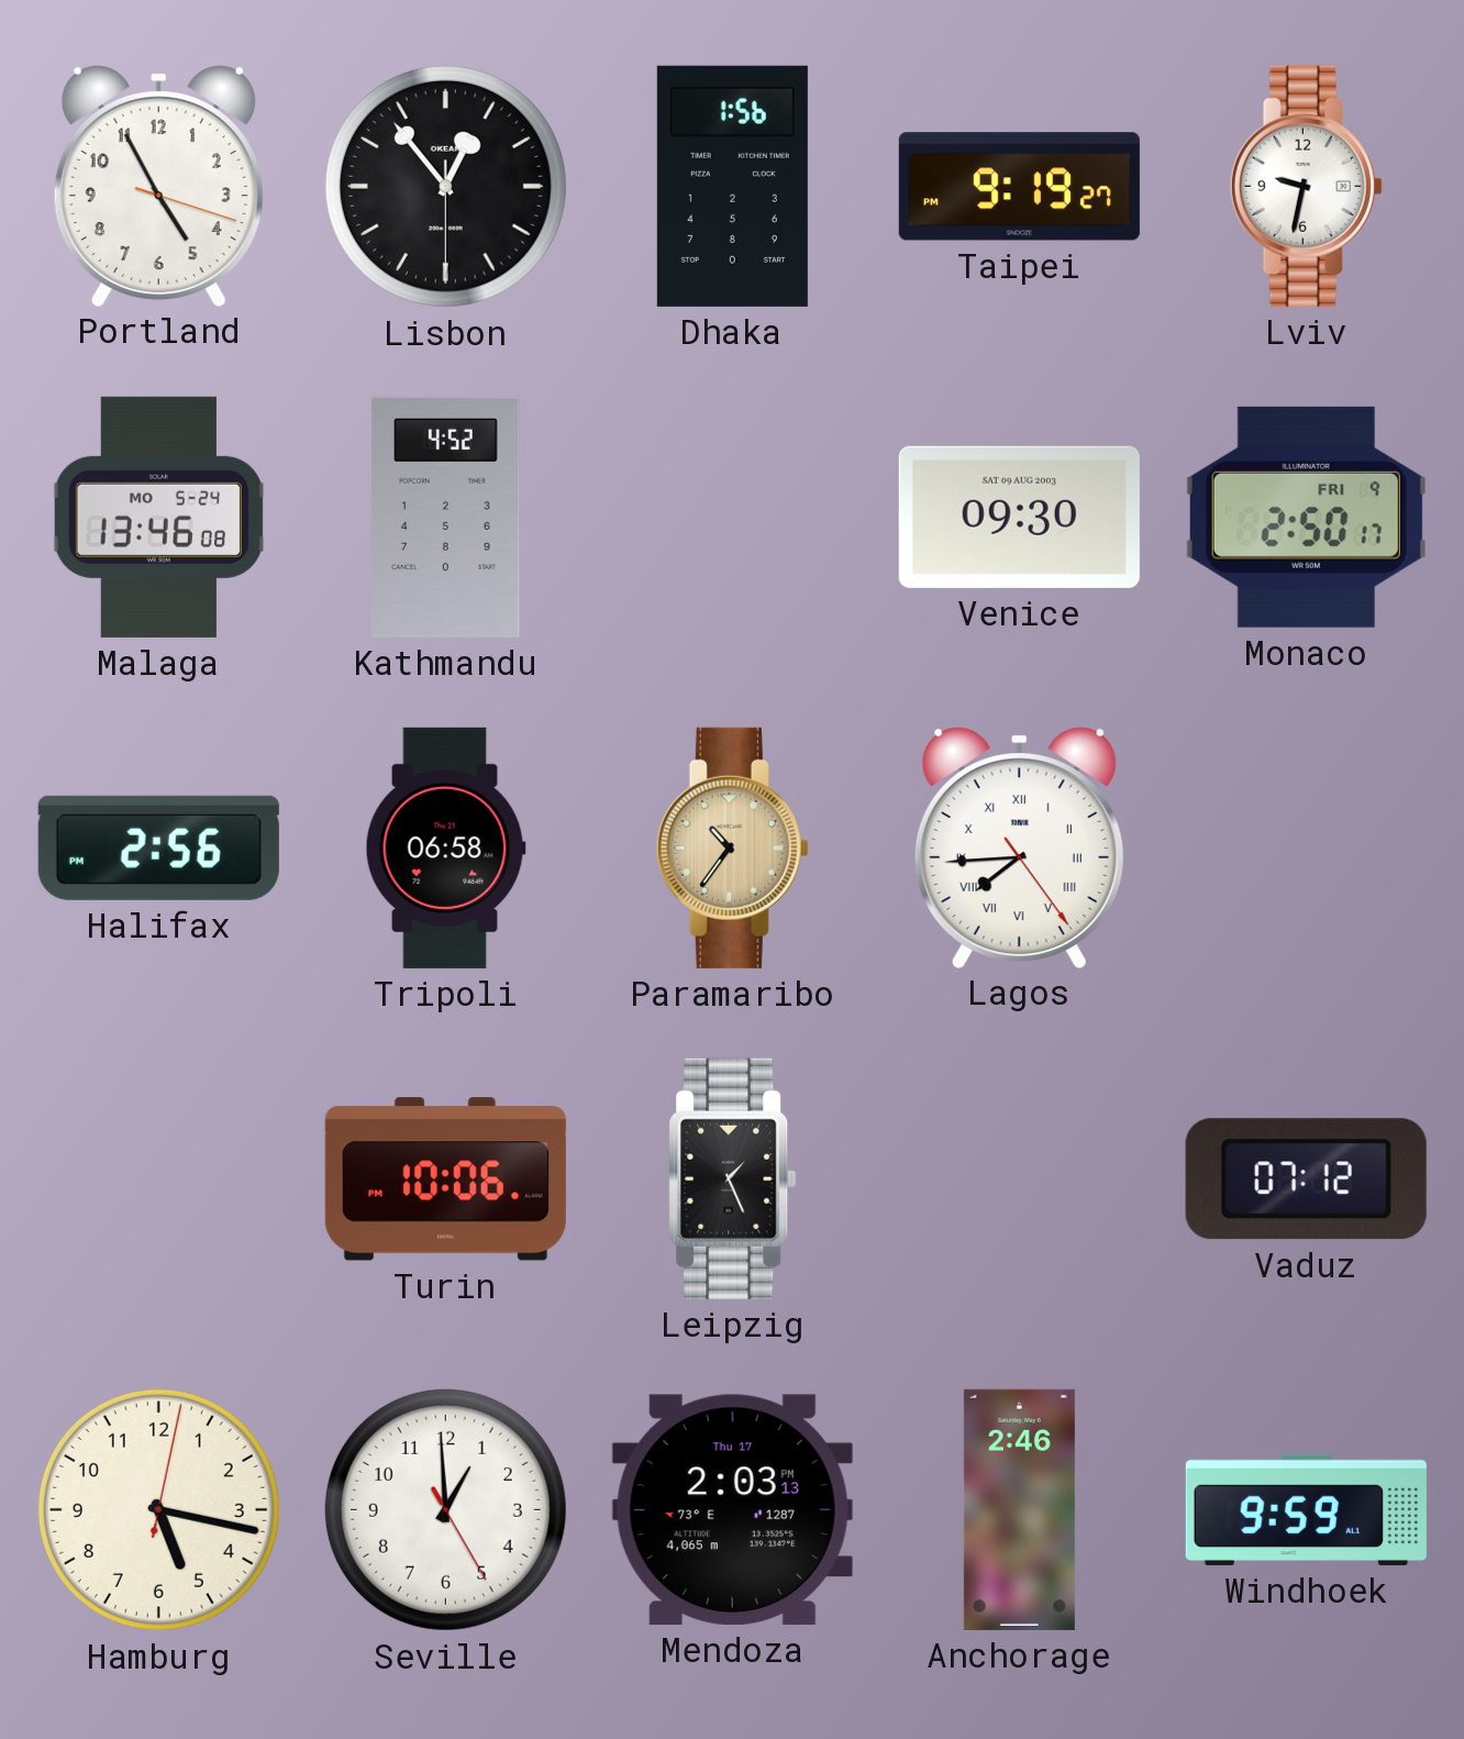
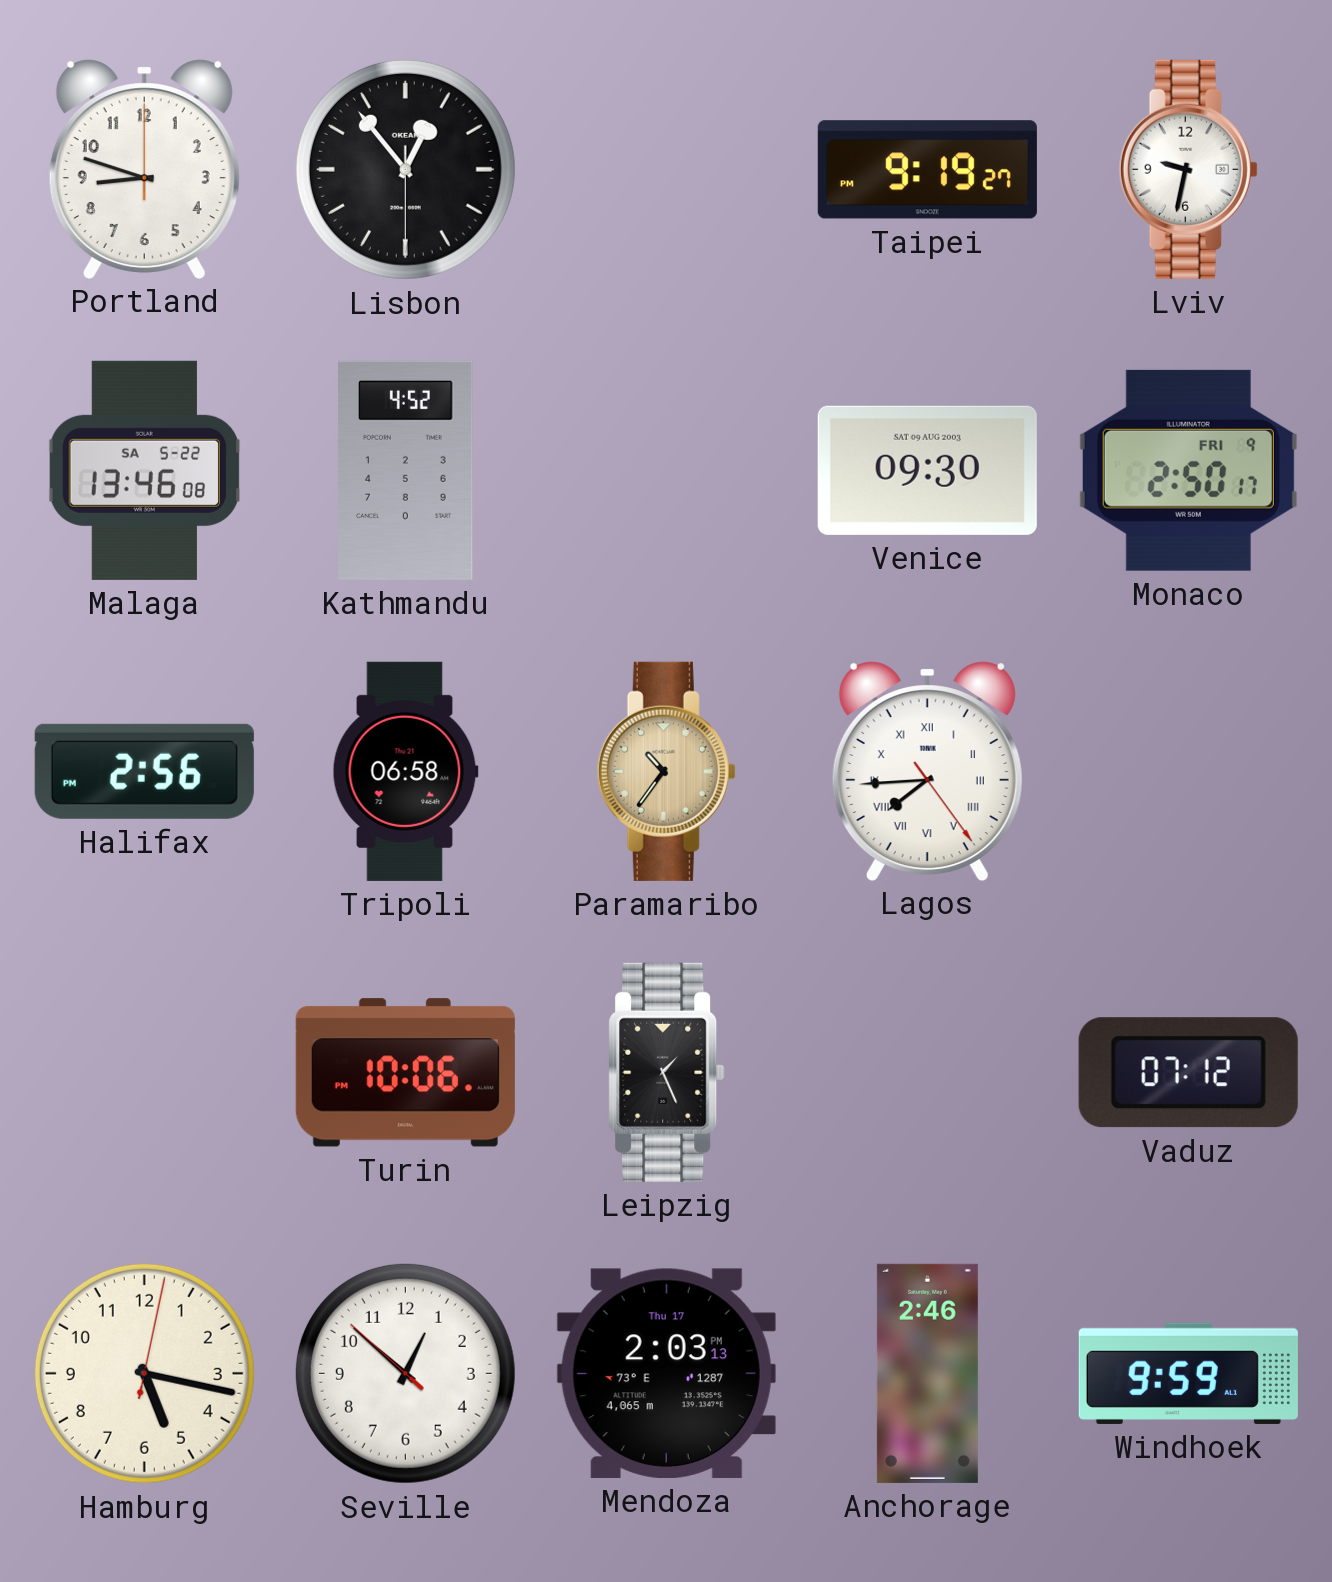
Portland: 4:55 -> 8:48
Dhaka: 1:56 -> none
Malaga date: MO 5-24 -> SA 5-22
Seville: 12:59 -> 12:51
